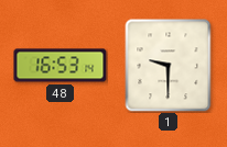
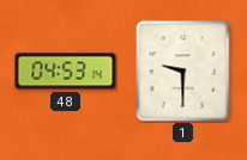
48: 16:53 -> 04:53
